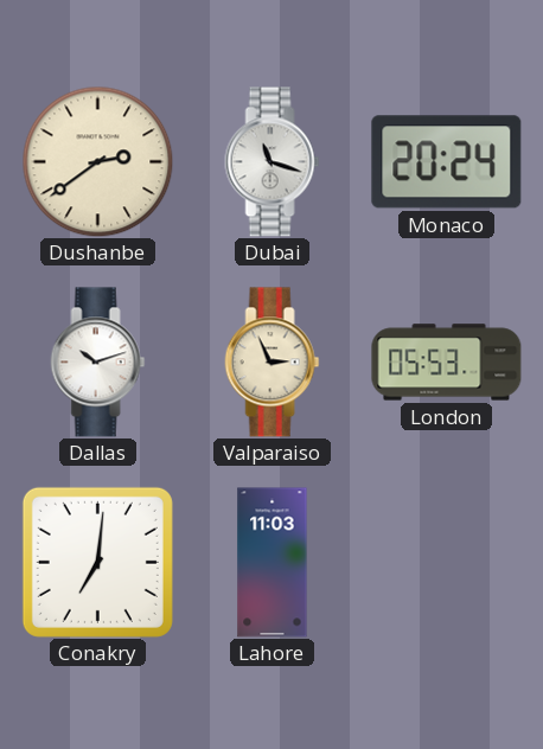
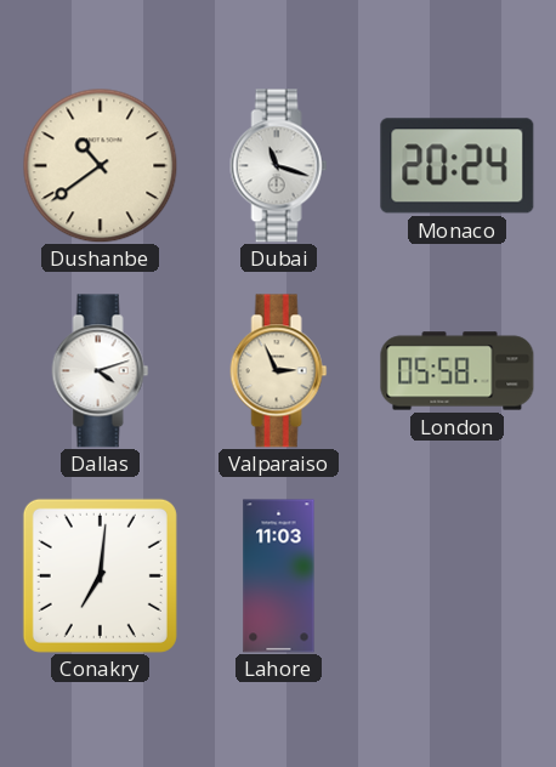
Dushanbe: 2:39 -> 10:39
Dallas: 10:12 -> 4:12
London: 05:53 -> 05:58
